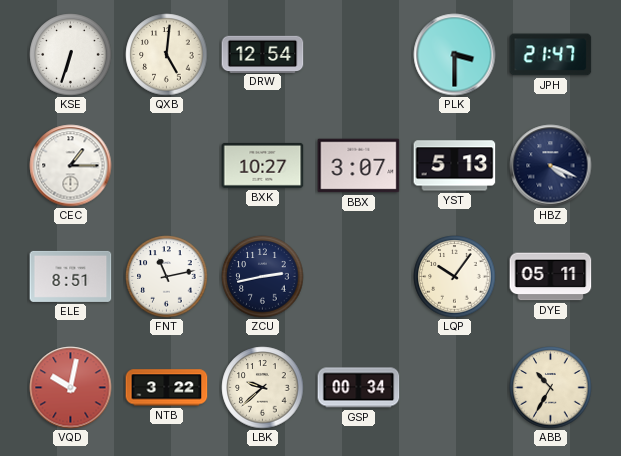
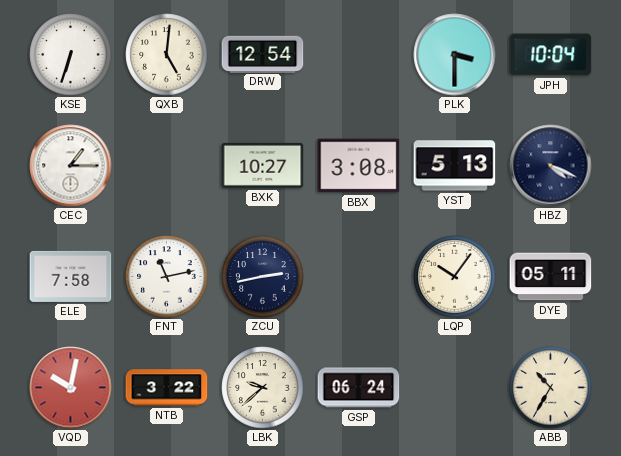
JPH: 21:47 -> 10:04
BBX: 3:07 -> 3:08
ELE: 8:51 -> 7:58
GSP: 00:34 -> 06:24
